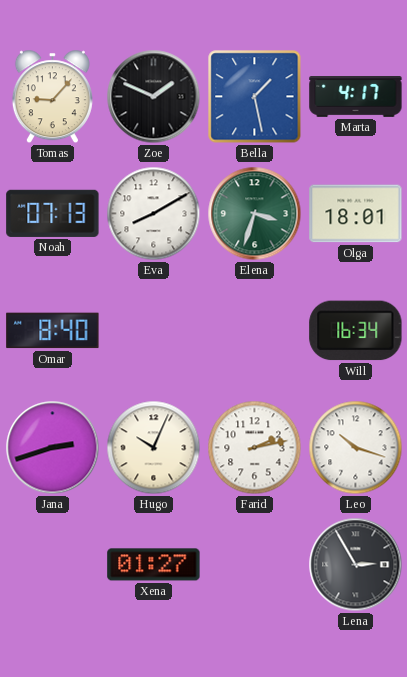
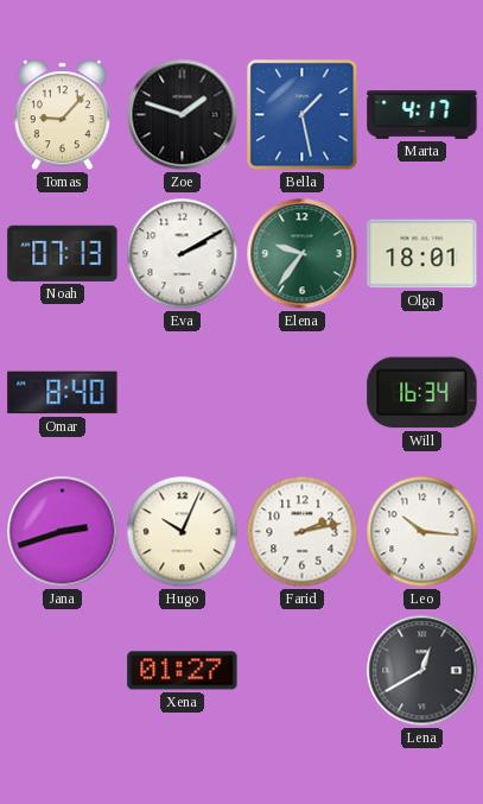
Zoe: 1:49 -> 1:48
Eva: 8:10 -> 2:10
Elena: 3:33 -> 9:36
Leo: 10:18 -> 10:16
Lena: 2:55 -> 12:40
